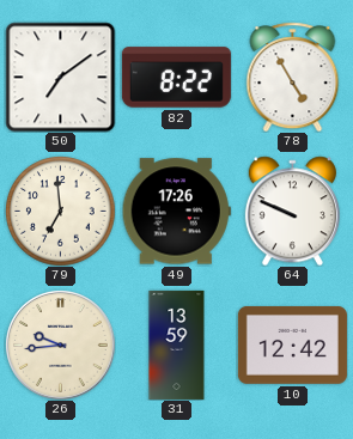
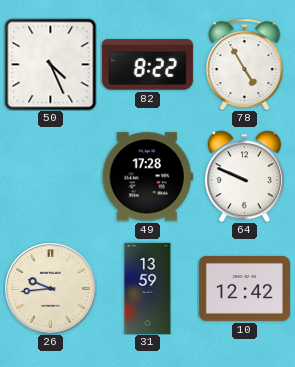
50: 7:09 -> 4:26
79: 6:59 -> none
49: 17:26 -> 17:28
